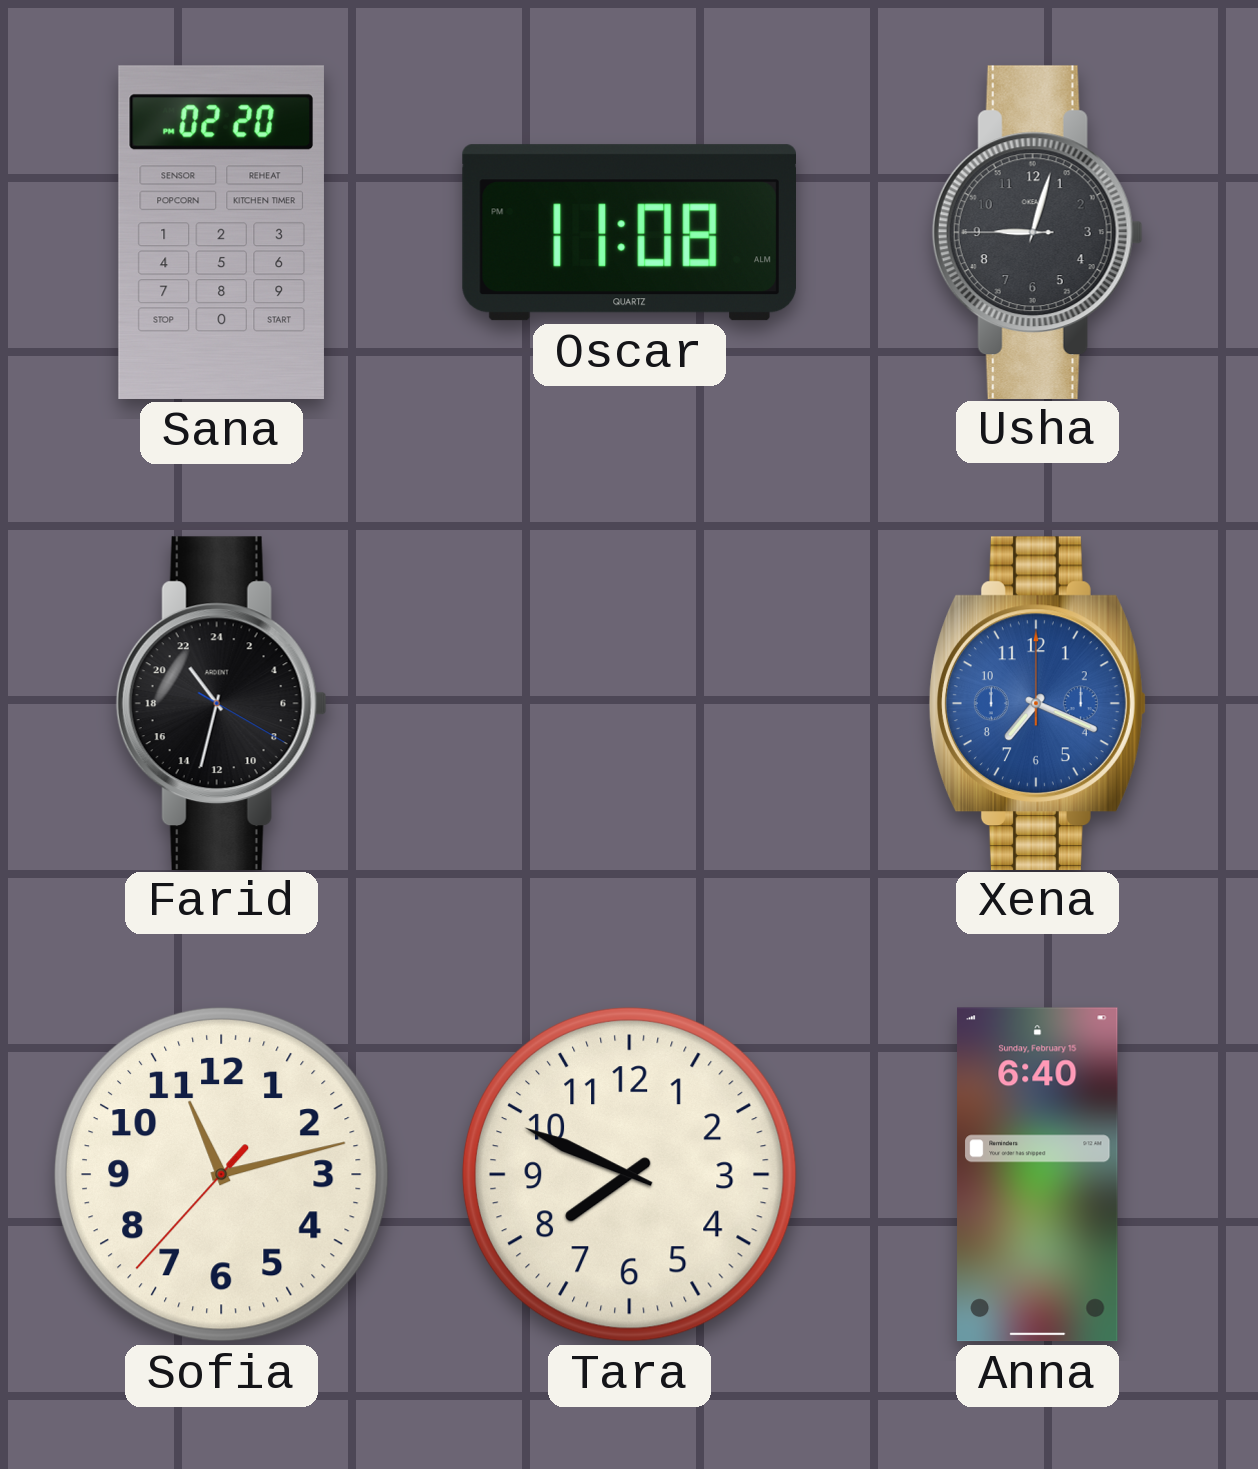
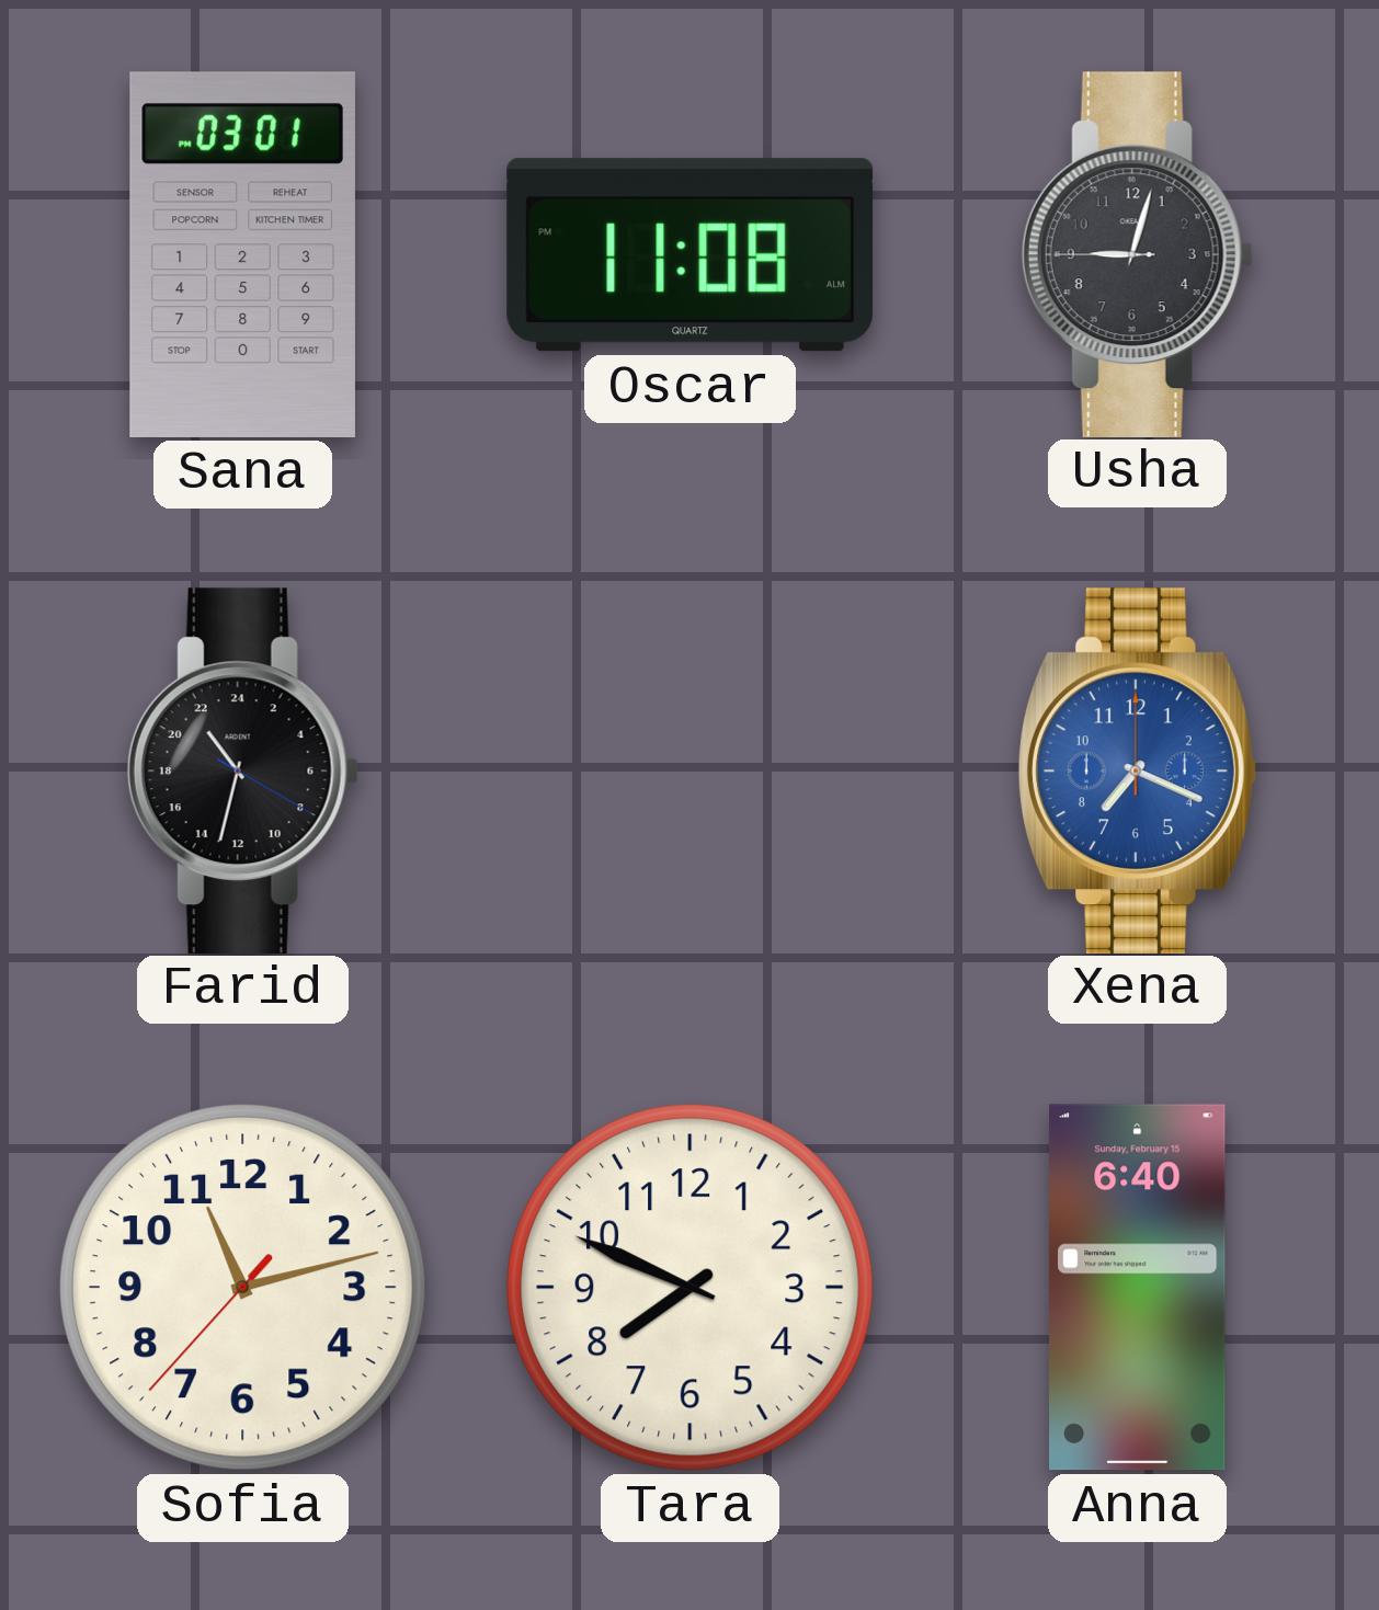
Sana: 02:20 -> 03:01
